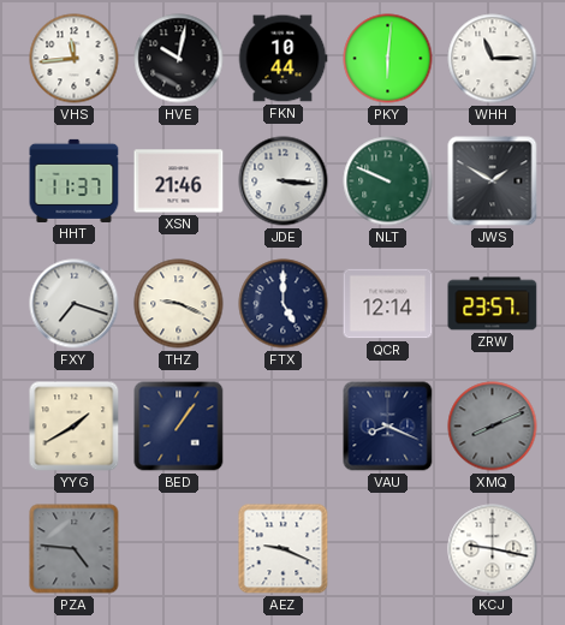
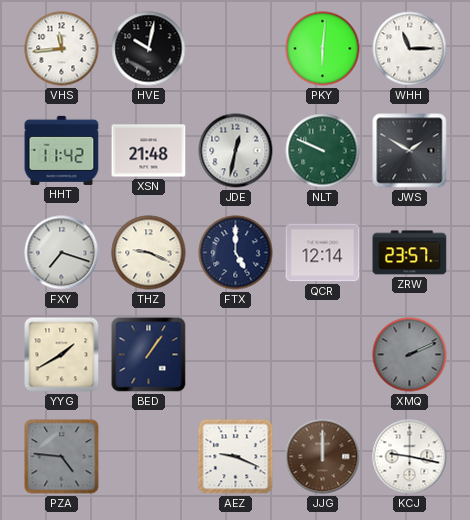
FKN: 10:44 -> none
HHT: 11:37 -> 11:42
XSN: 21:46 -> 21:48
JDE: 3:16 -> 12:32
VAU: 8:19 -> none
XMQ: 8:11 -> 2:11
JJG: none -> 12:00
